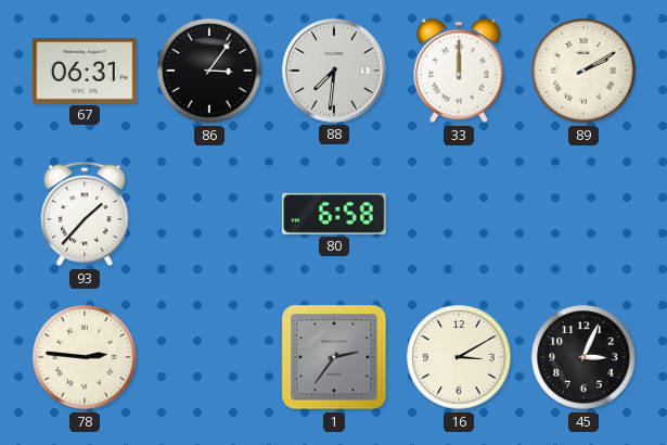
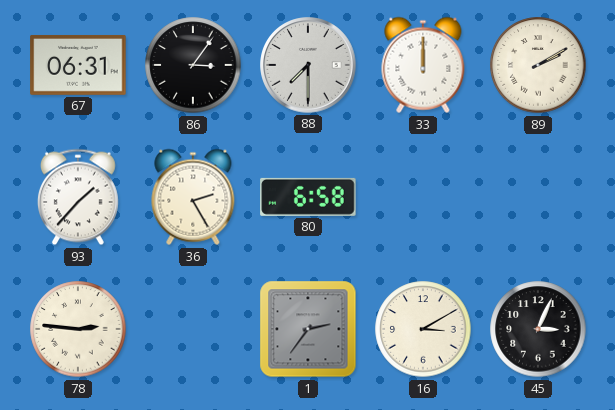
88: 7:31 -> 7:30
36: none -> 2:25
